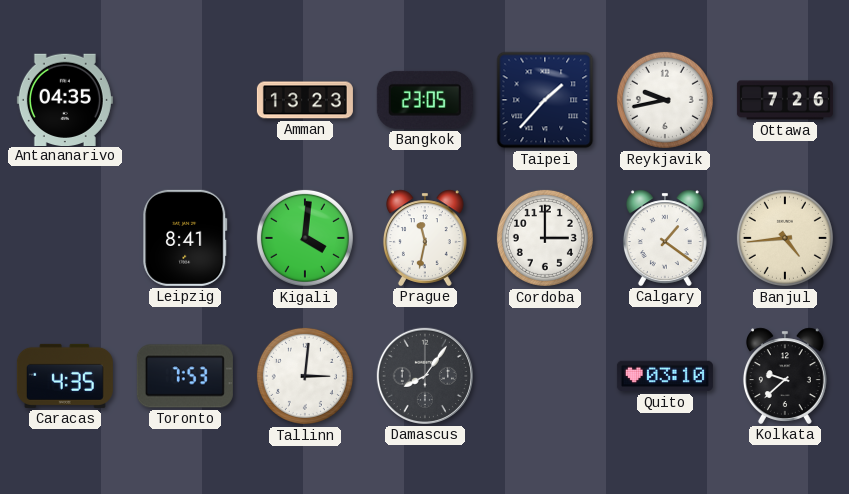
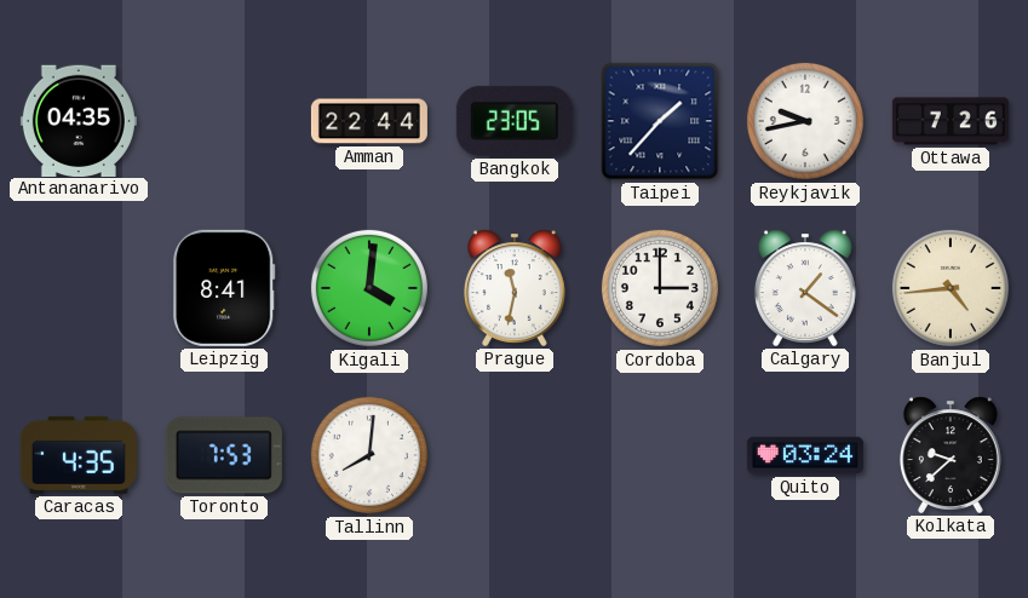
Amman: 13:23 -> 22:44
Tallinn: 3:01 -> 8:01
Damascus: 8:06 -> none
Quito: 03:10 -> 03:24
